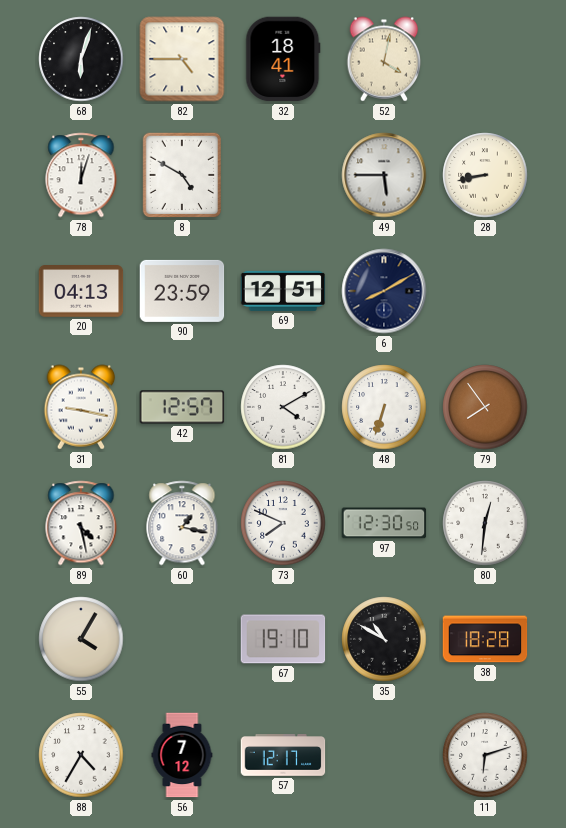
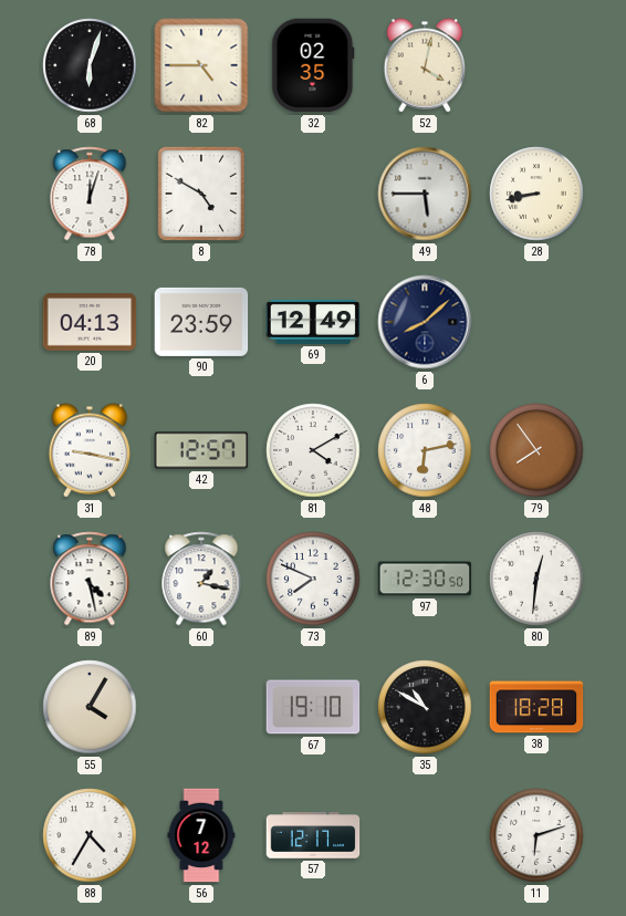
32: 18:41 -> 02:35
69: 12:51 -> 12:49
6: 8:10 -> 8:08
48: 6:33 -> 6:13
